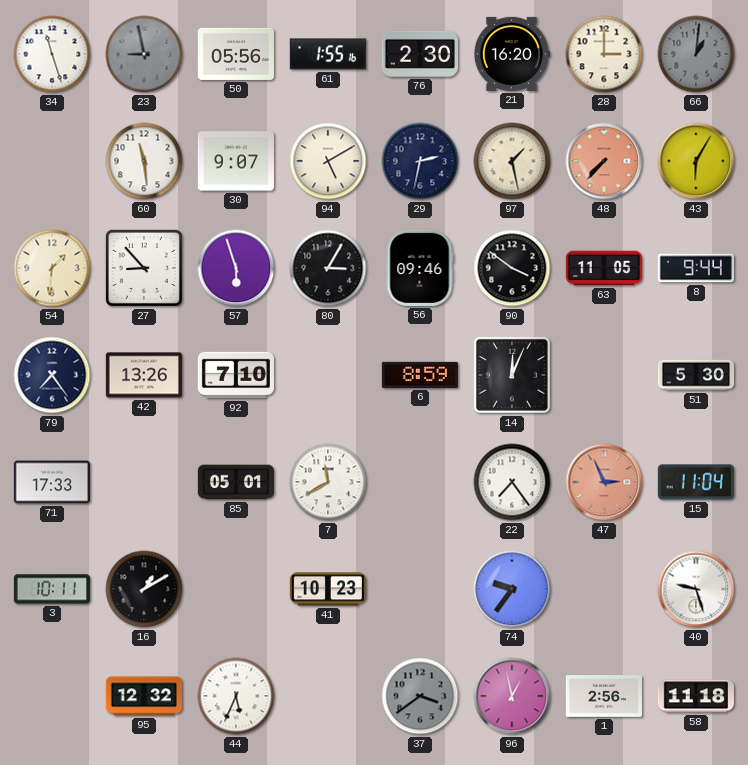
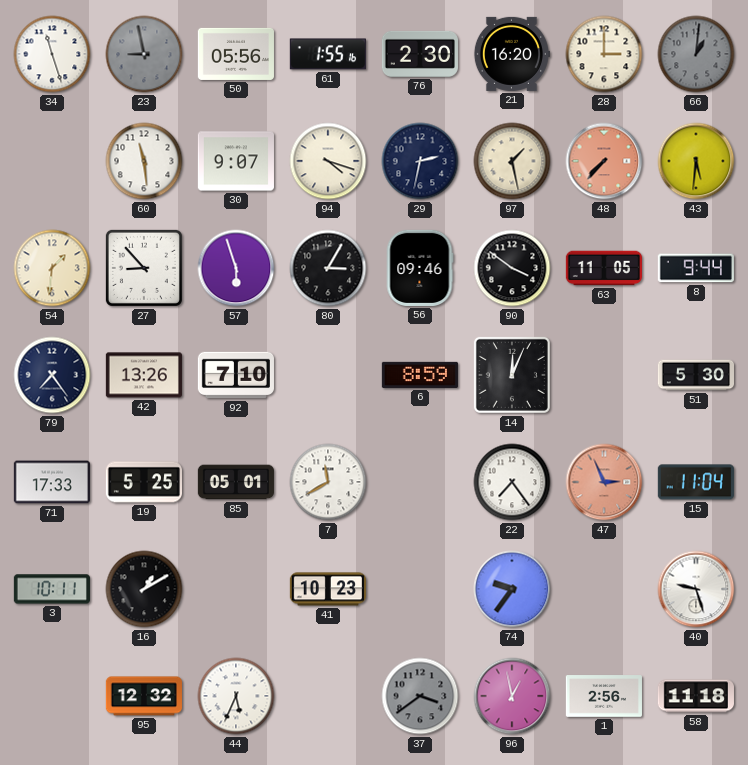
94: 5:10 -> 4:18
43: 6:05 -> 5:31
19: none -> 5:25
